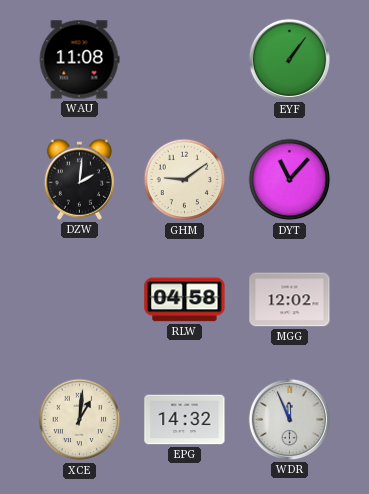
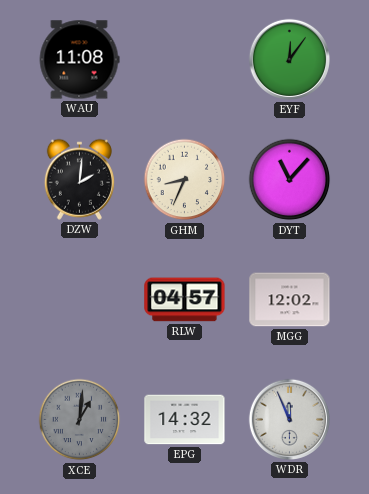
EYF: 1:06 -> 12:06
GHM: 9:09 -> 8:34
RLW: 04:58 -> 04:57
XCE dial: cream -> grey
